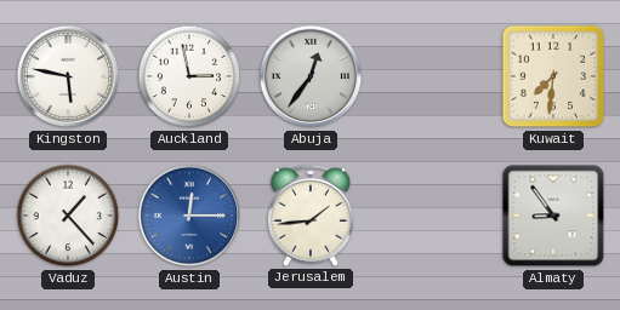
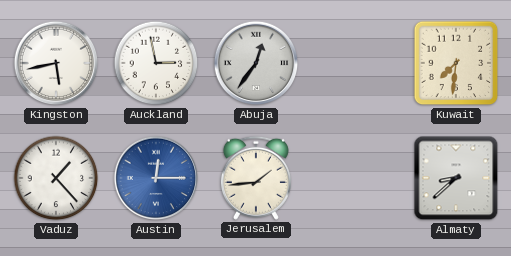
Kingston: 5:47 -> 5:43
Almaty: 8:54 -> 8:38
